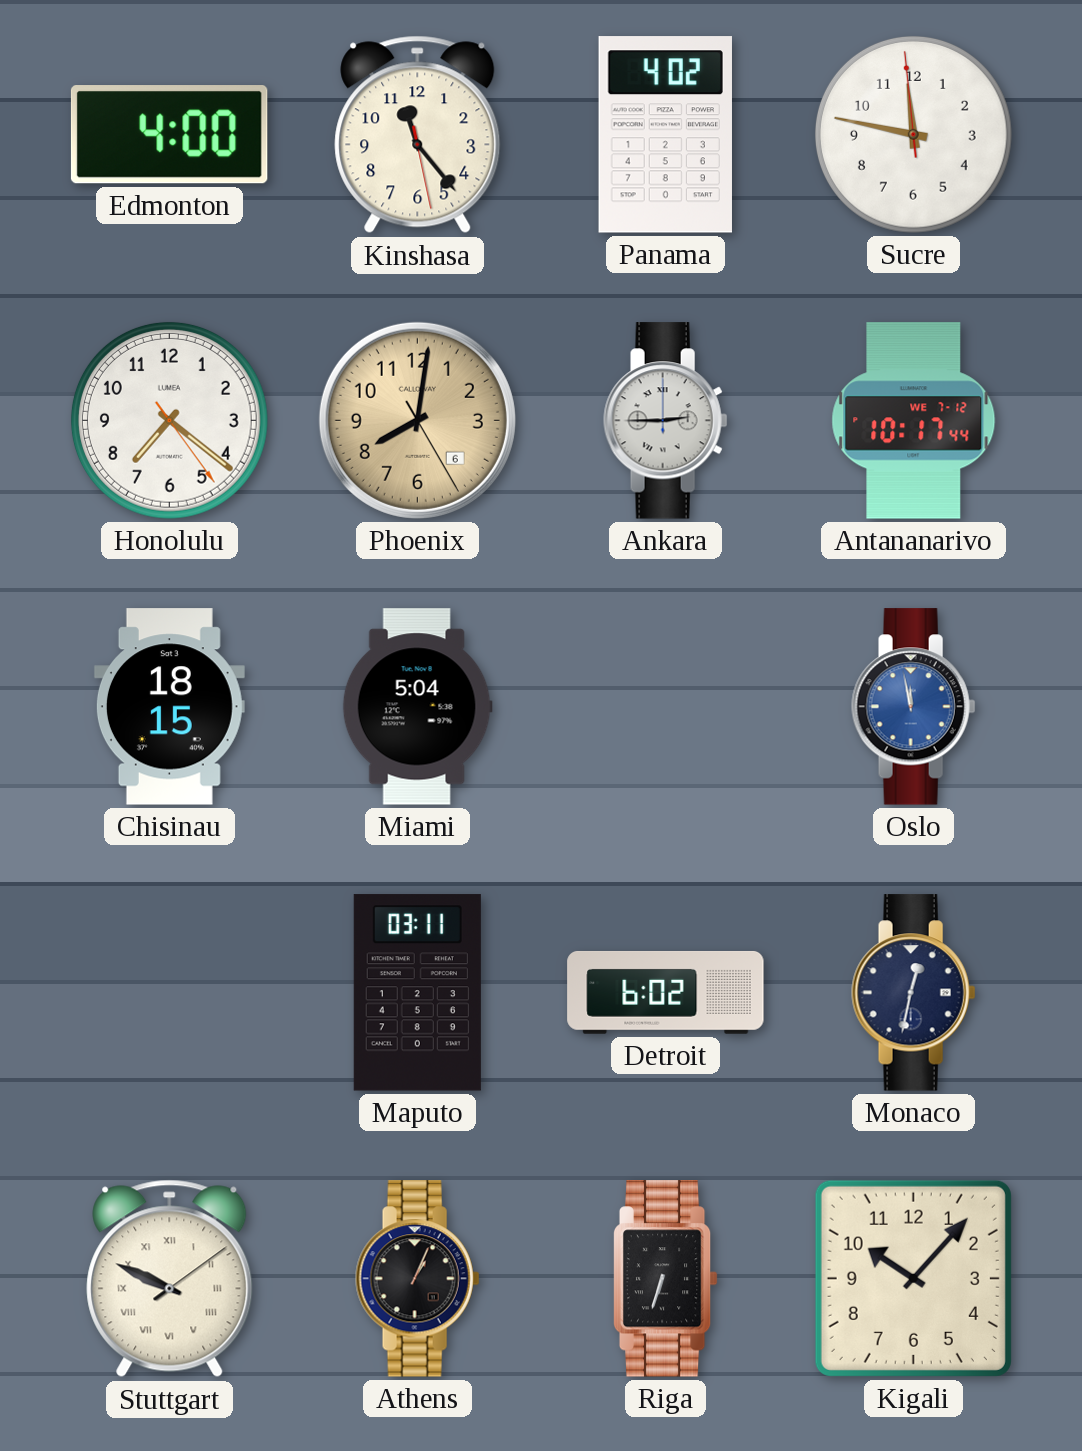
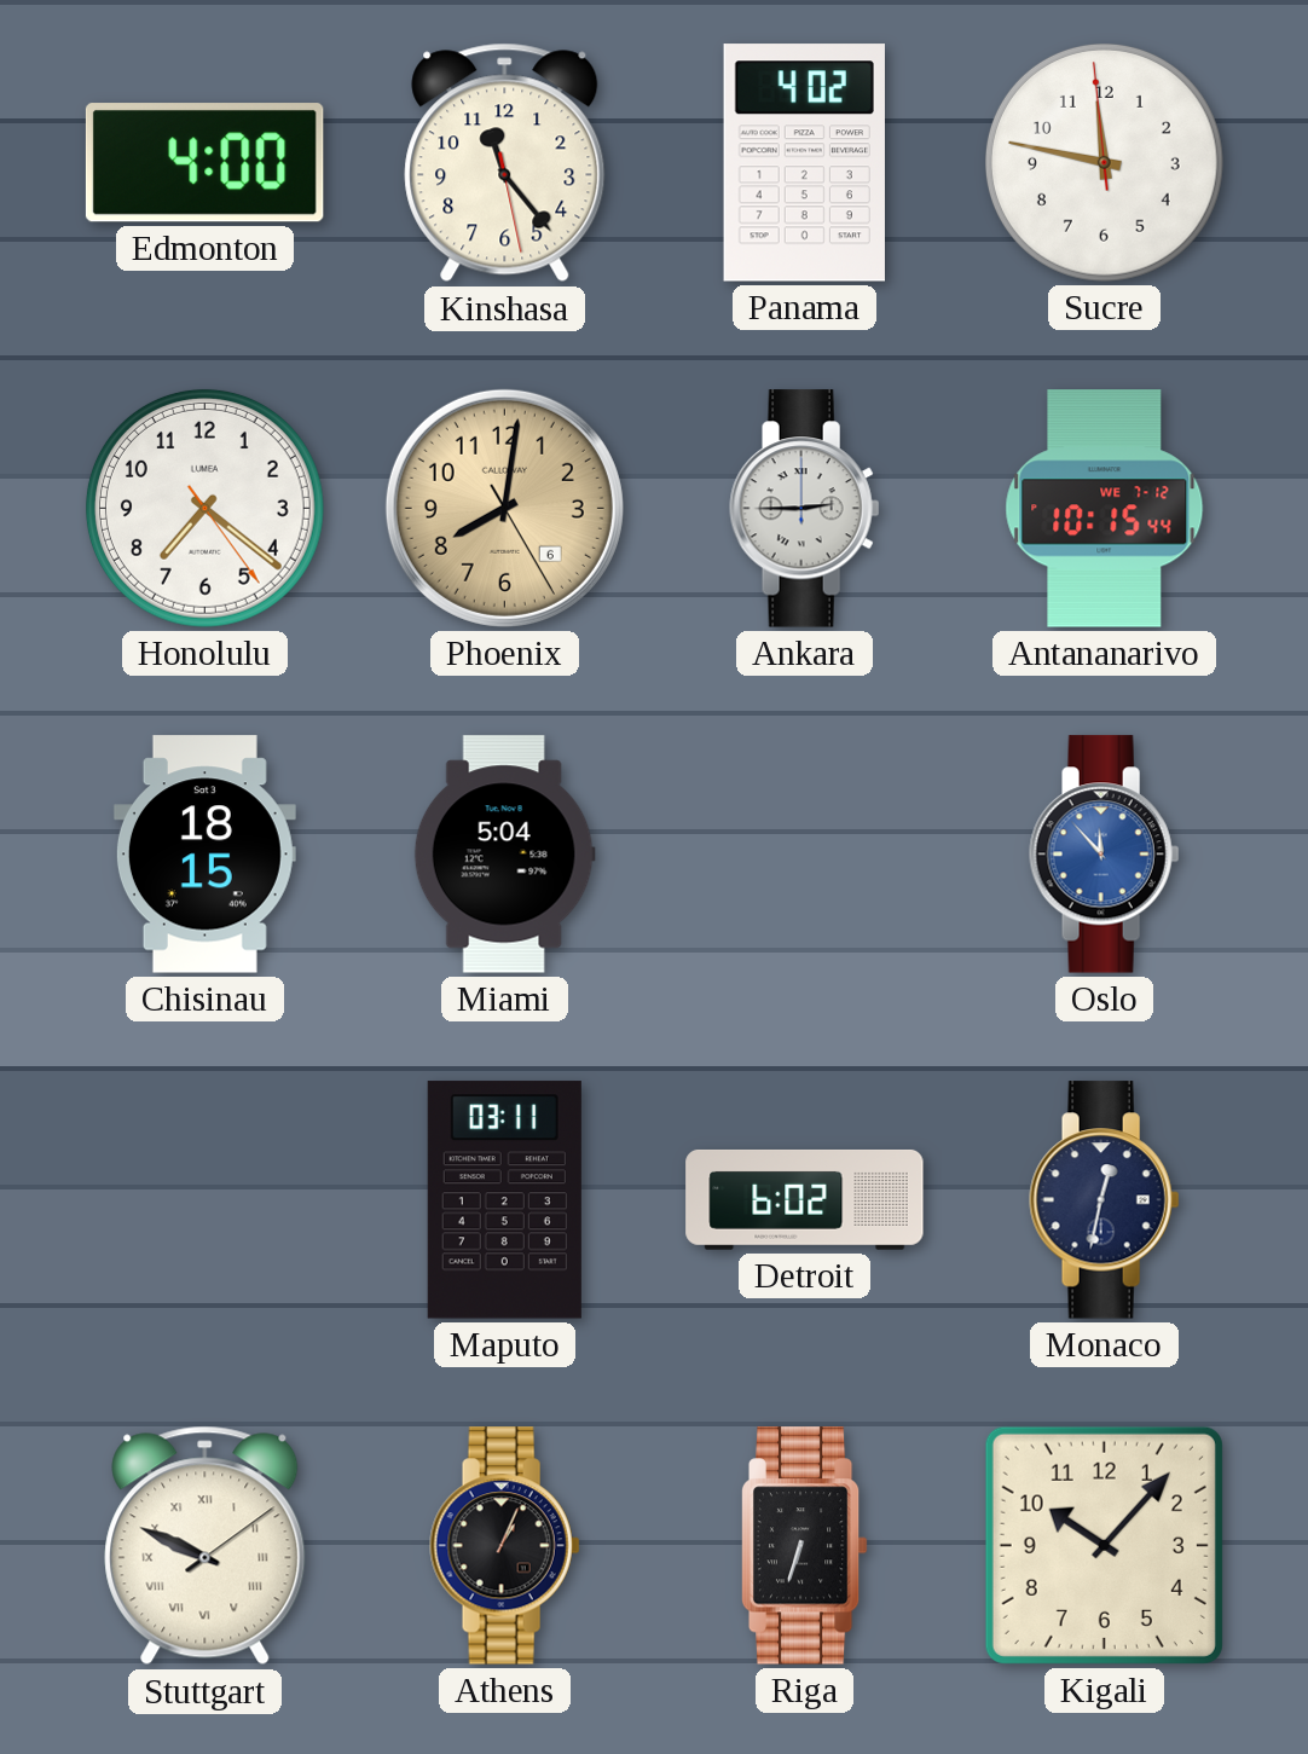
Antananarivo: 10:17 -> 10:15
Oslo: 11:58 -> 11:53
